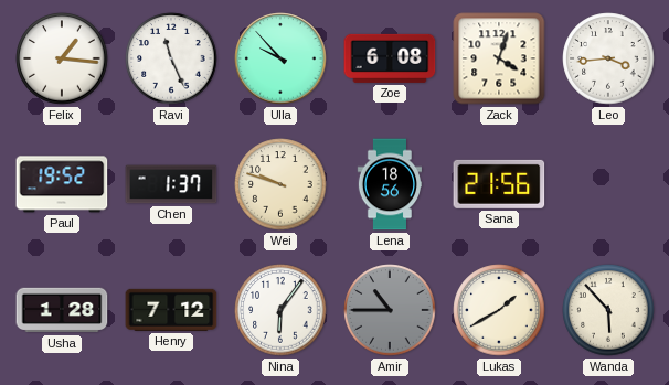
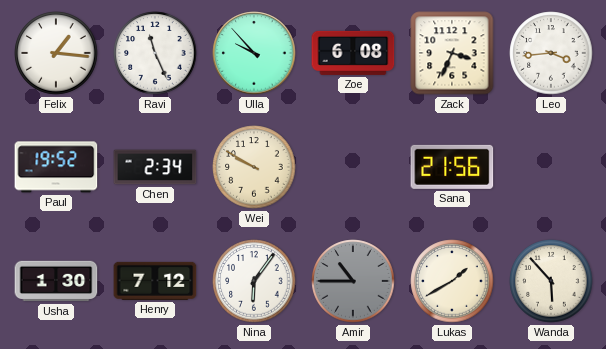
Zack: 4:03 -> 3:34
Chen: 1:37 -> 2:34
Wei: 9:48 -> 9:50
Lena: 18:56 -> none
Usha: 1:28 -> 1:30
